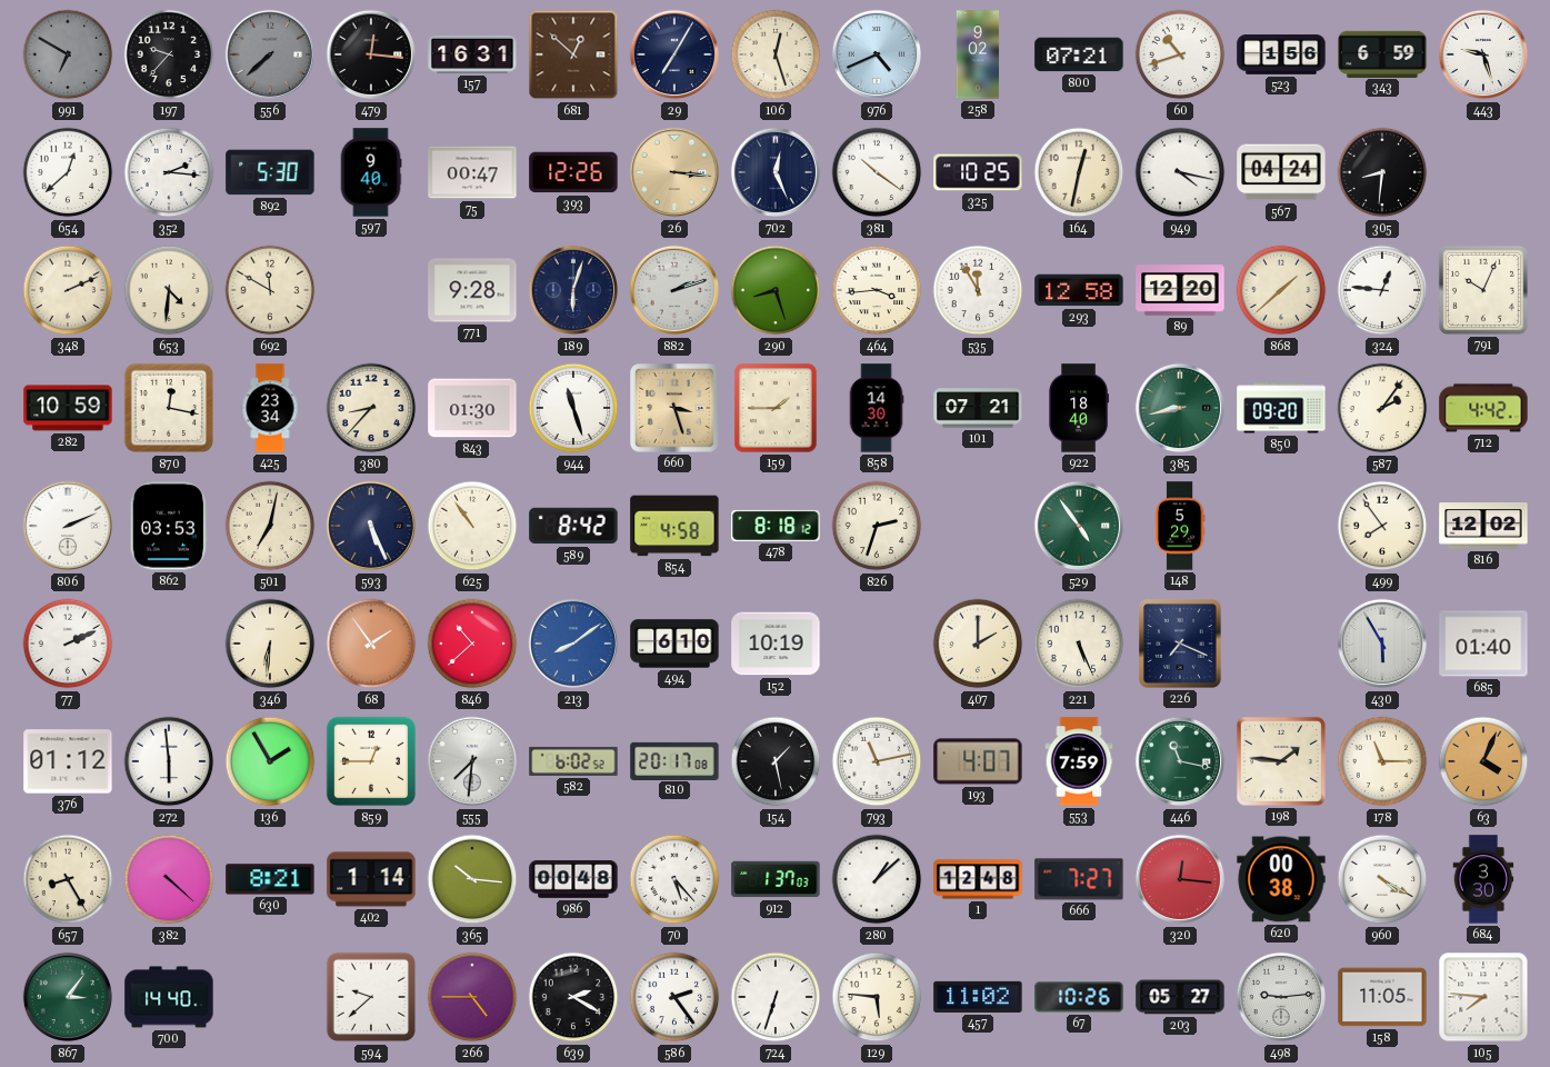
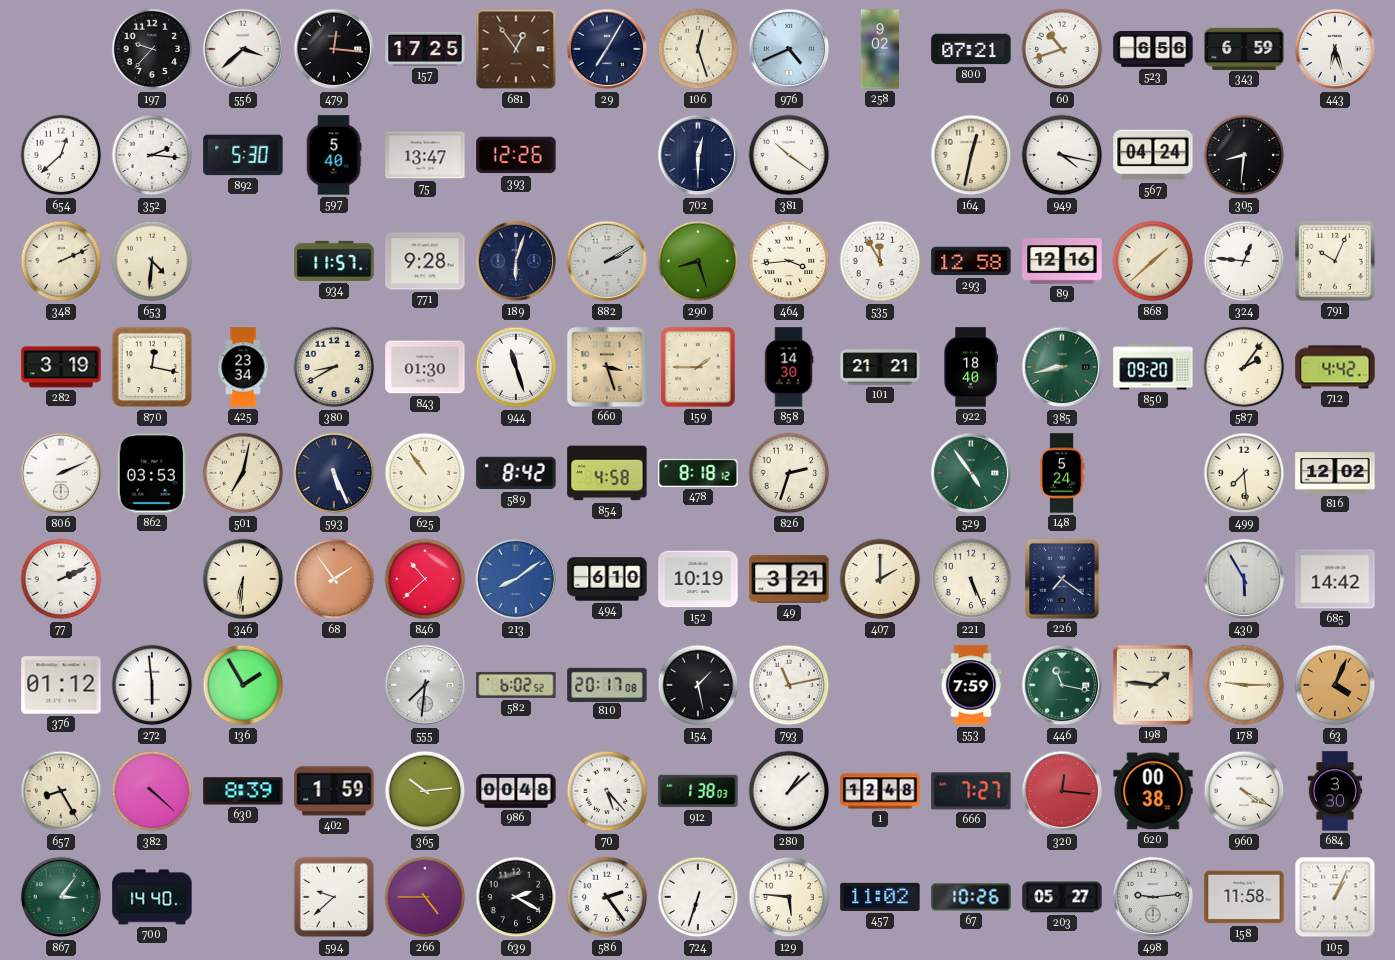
991: 6:50 -> none
556: 7:38 -> 3:38
556 dial: grey -> white
157: 16:31 -> 17:25
681: 12:52 -> 12:54
523: 1:56 -> 6:56
443: 9:27 -> 6:27
597: 9:40 -> 5:40
75: 00:47 -> 13:47
26: 3:16 -> none
702: 12:26 -> 12:30
325: 10:25 -> none
692: 11:50 -> none
934: none -> 11:57
882: 2:12 -> 2:10
89: 12:20 -> 12:16
282: 10:59 -> 3:19
380: 8:37 -> 8:40
101: 07:21 -> 21:21
148: 5:29 -> 5:24
499: 7:54 -> 7:29
49: none -> 3:21
226: 7:19 -> 7:21
685: 01:40 -> 14:42
859: 12:45 -> none
193: 4:07 -> none
178: 11:15 -> 9:15
630: 8:21 -> 8:39
402: 1:14 -> 1:59
365: 10:16 -> 10:14
912: 1:37 -> 1:38
158: 11:05 -> 11:58
105: 7:46 -> 1:04
